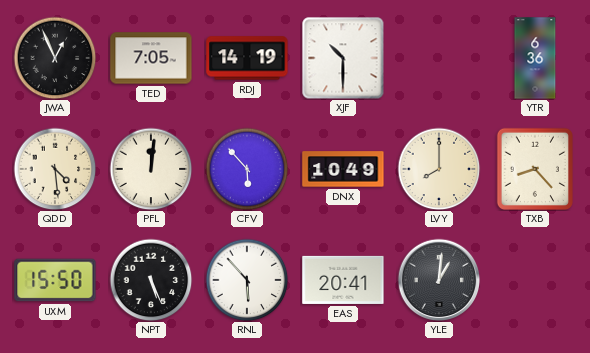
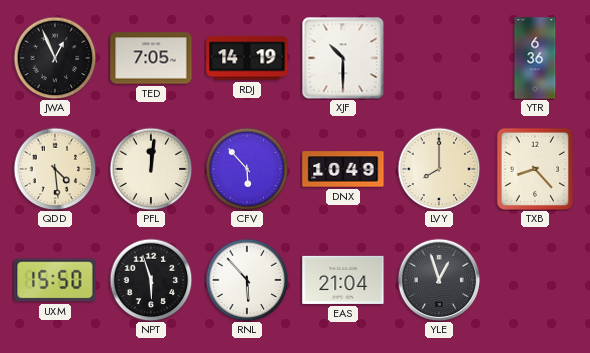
NPT: 5:26 -> 5:57
EAS: 20:41 -> 21:04
YLE: 1:01 -> 12:57
